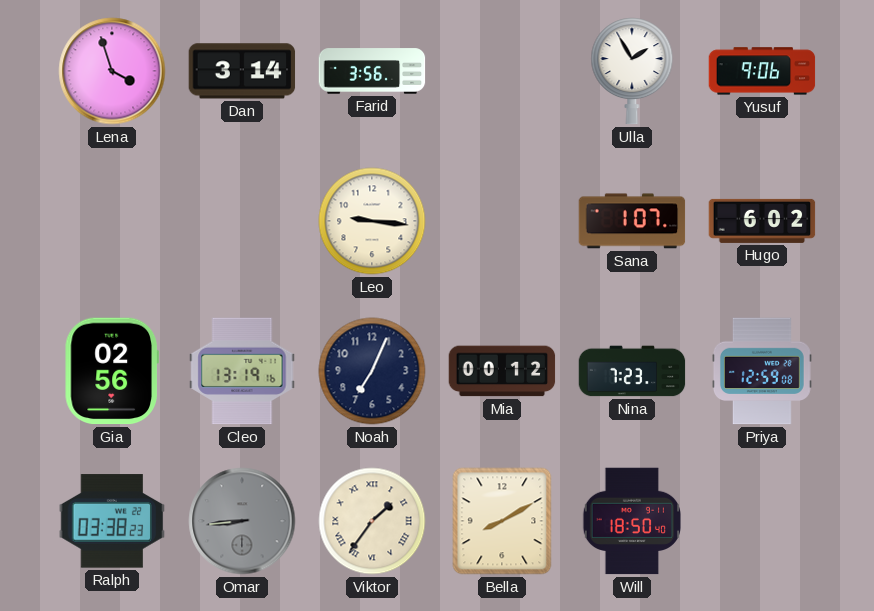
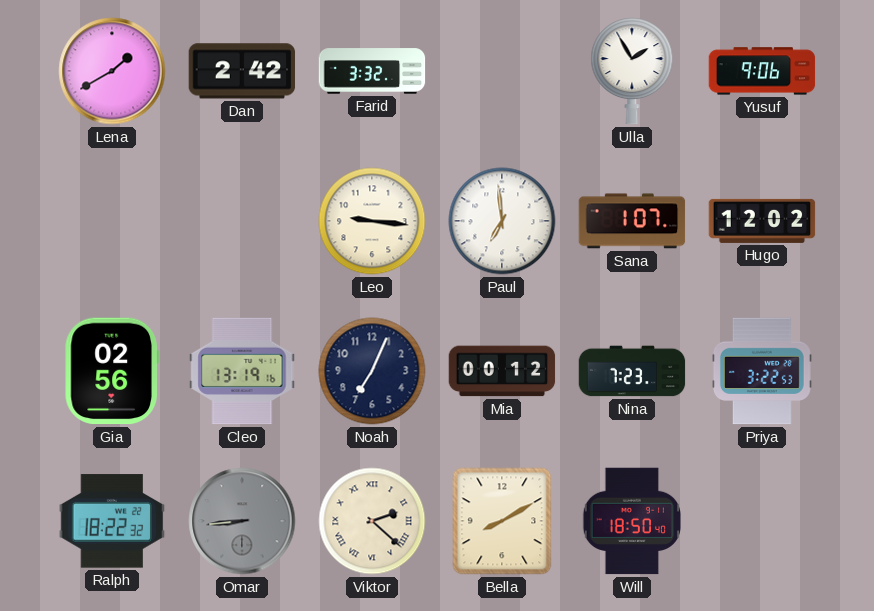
Lena: 3:57 -> 1:40
Dan: 3:14 -> 2:42
Farid: 3:56 -> 3:32
Paul: none -> 6:59
Hugo: 6:02 -> 12:02
Priya: 12:59 -> 3:22
Ralph: 03:38 -> 18:22
Viktor: 1:36 -> 2:22
